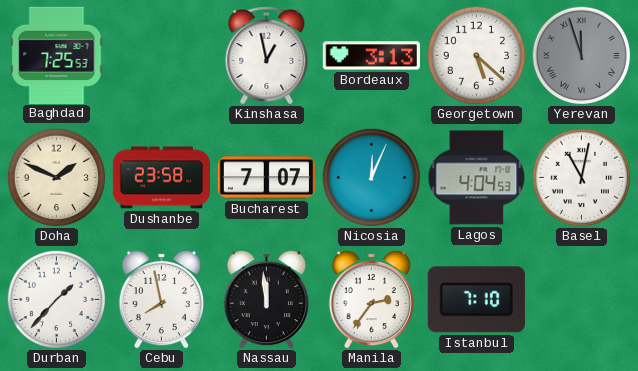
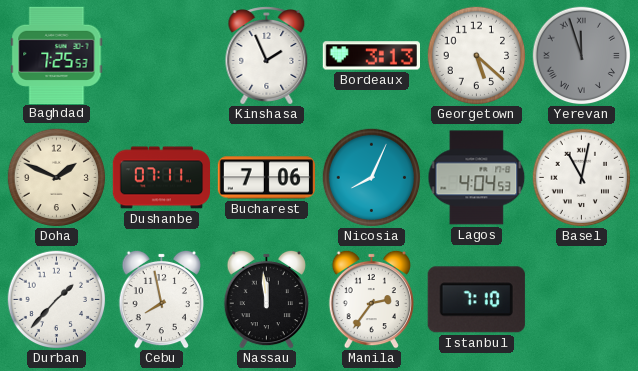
Kinshasa: 12:58 -> 1:56
Dushanbe: 23:58 -> 07:11
Bucharest: 7:07 -> 7:06
Nicosia: 12:04 -> 8:04
